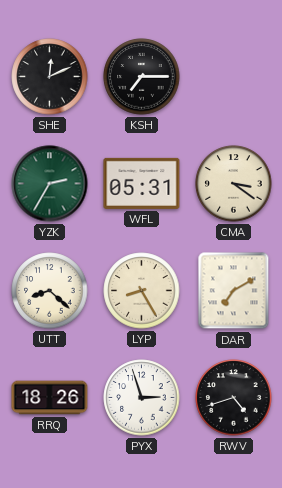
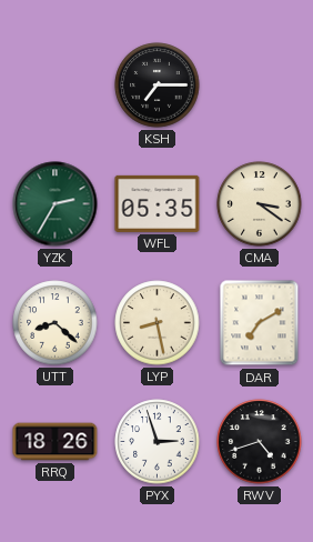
SHE: 12:11 -> none
WFL: 05:31 -> 05:35
LYP: 8:25 -> 8:28
